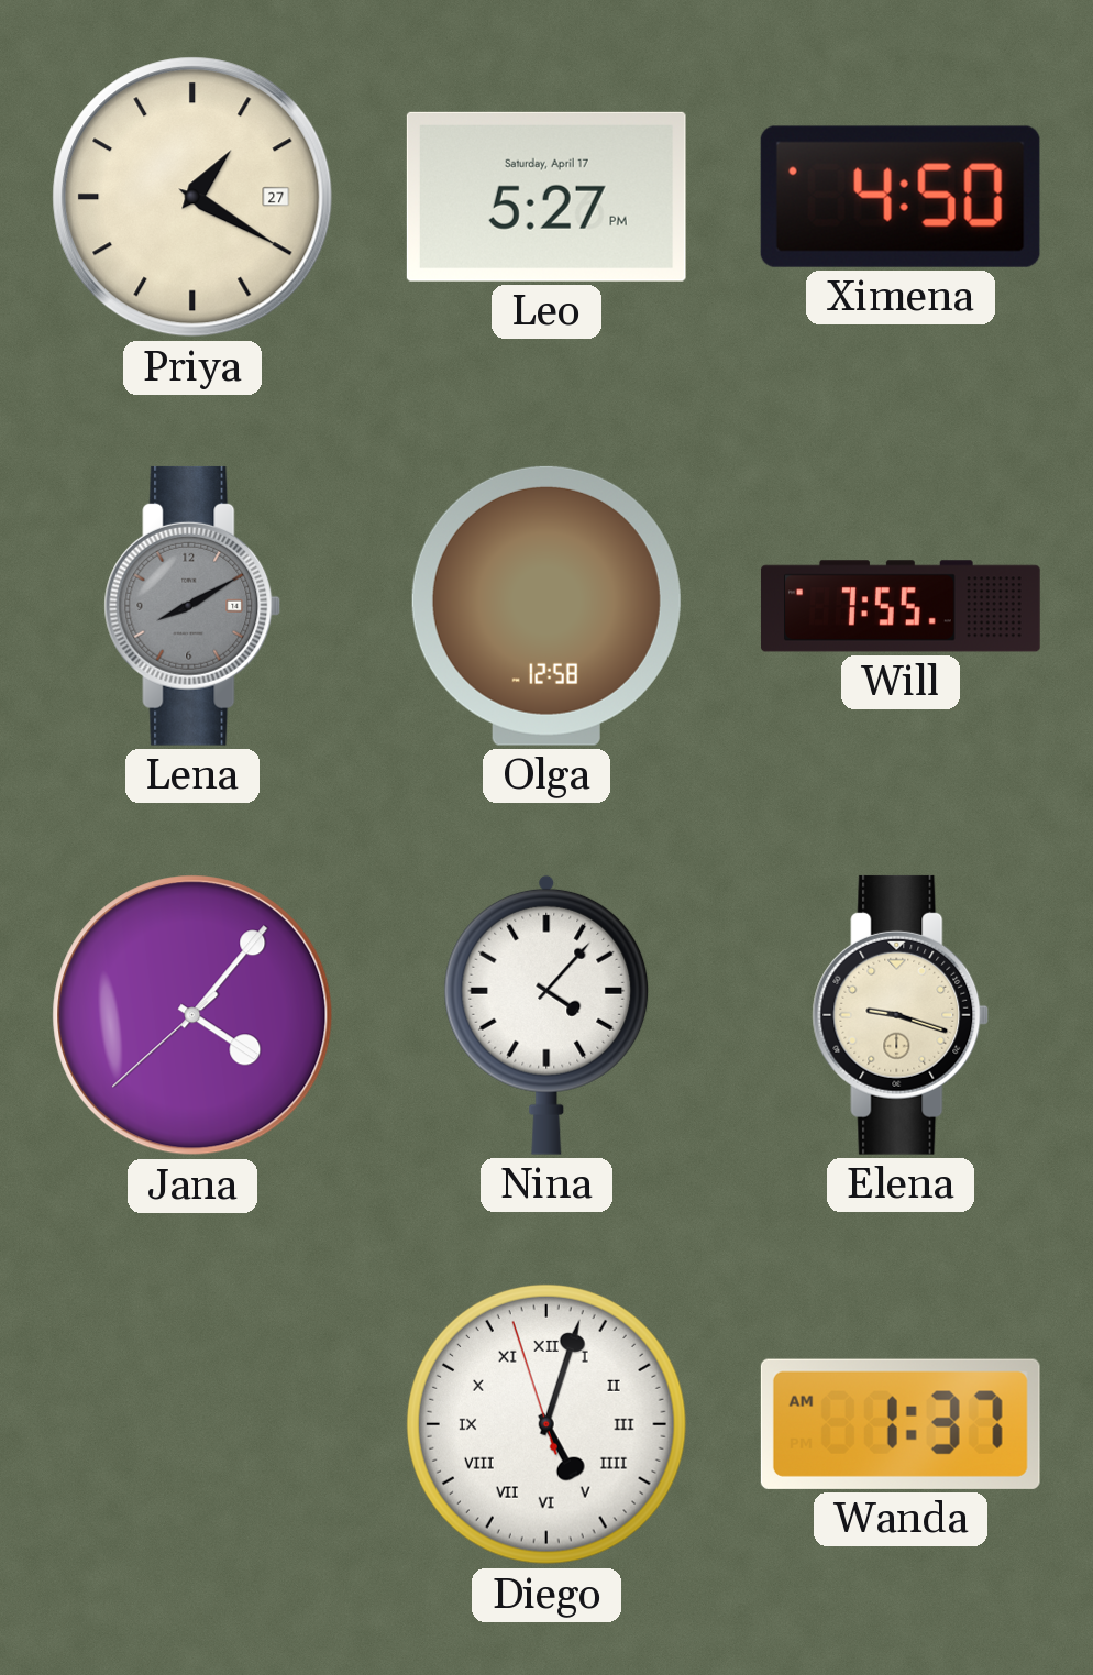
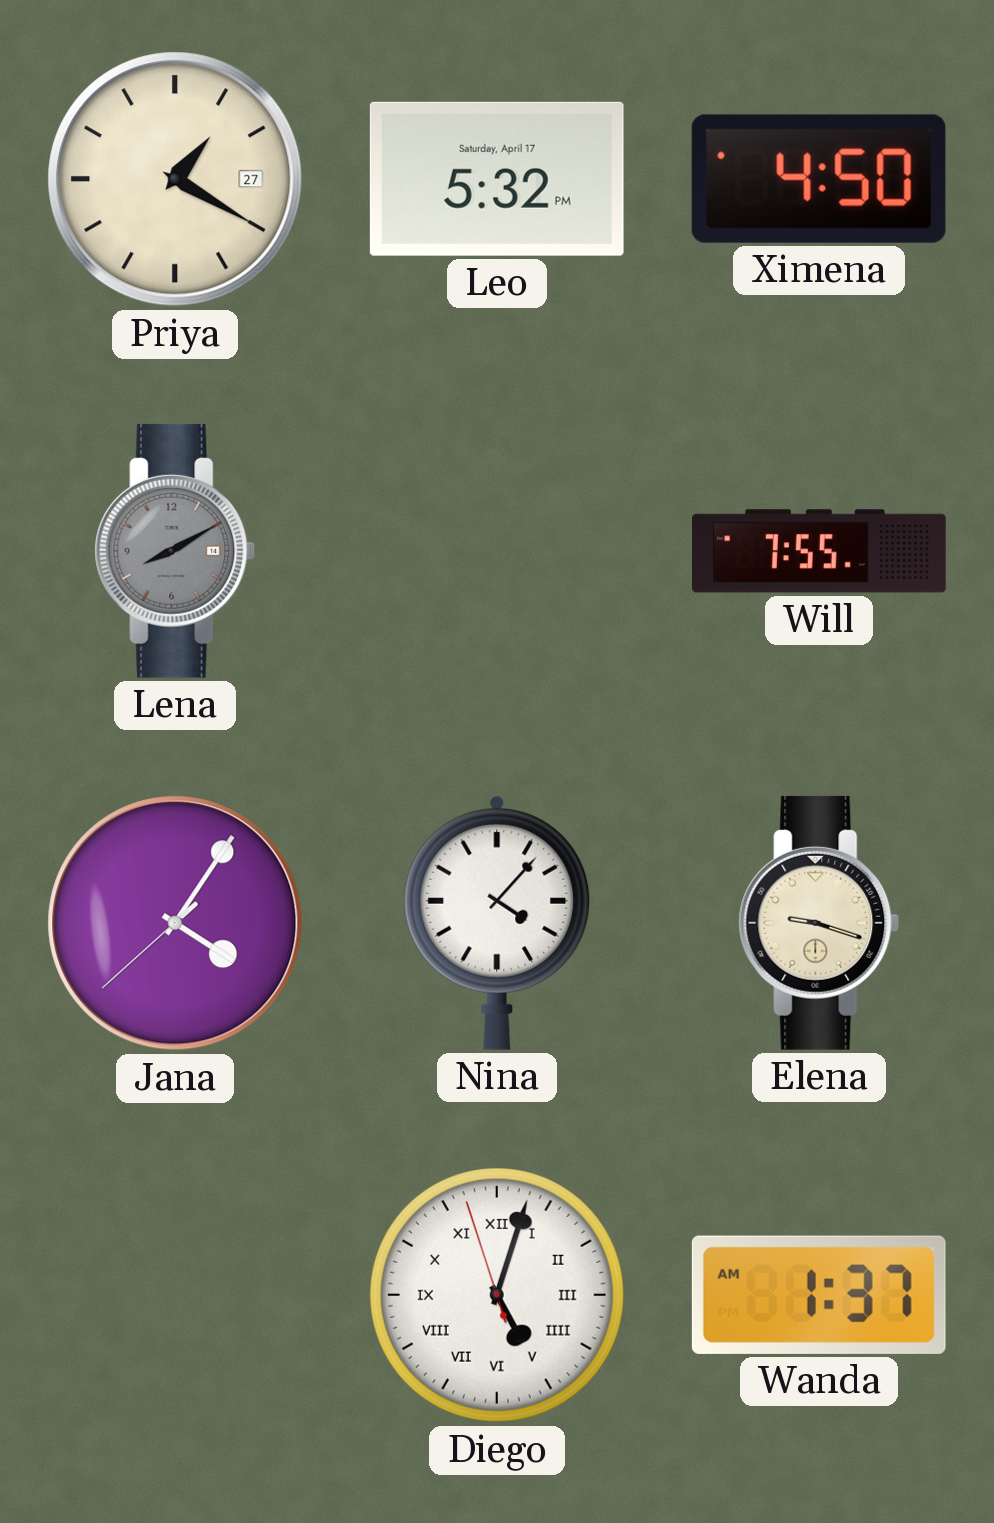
Leo: 5:27 -> 5:32
Olga: 12:58 -> none
Jana: 4:06 -> 4:05
